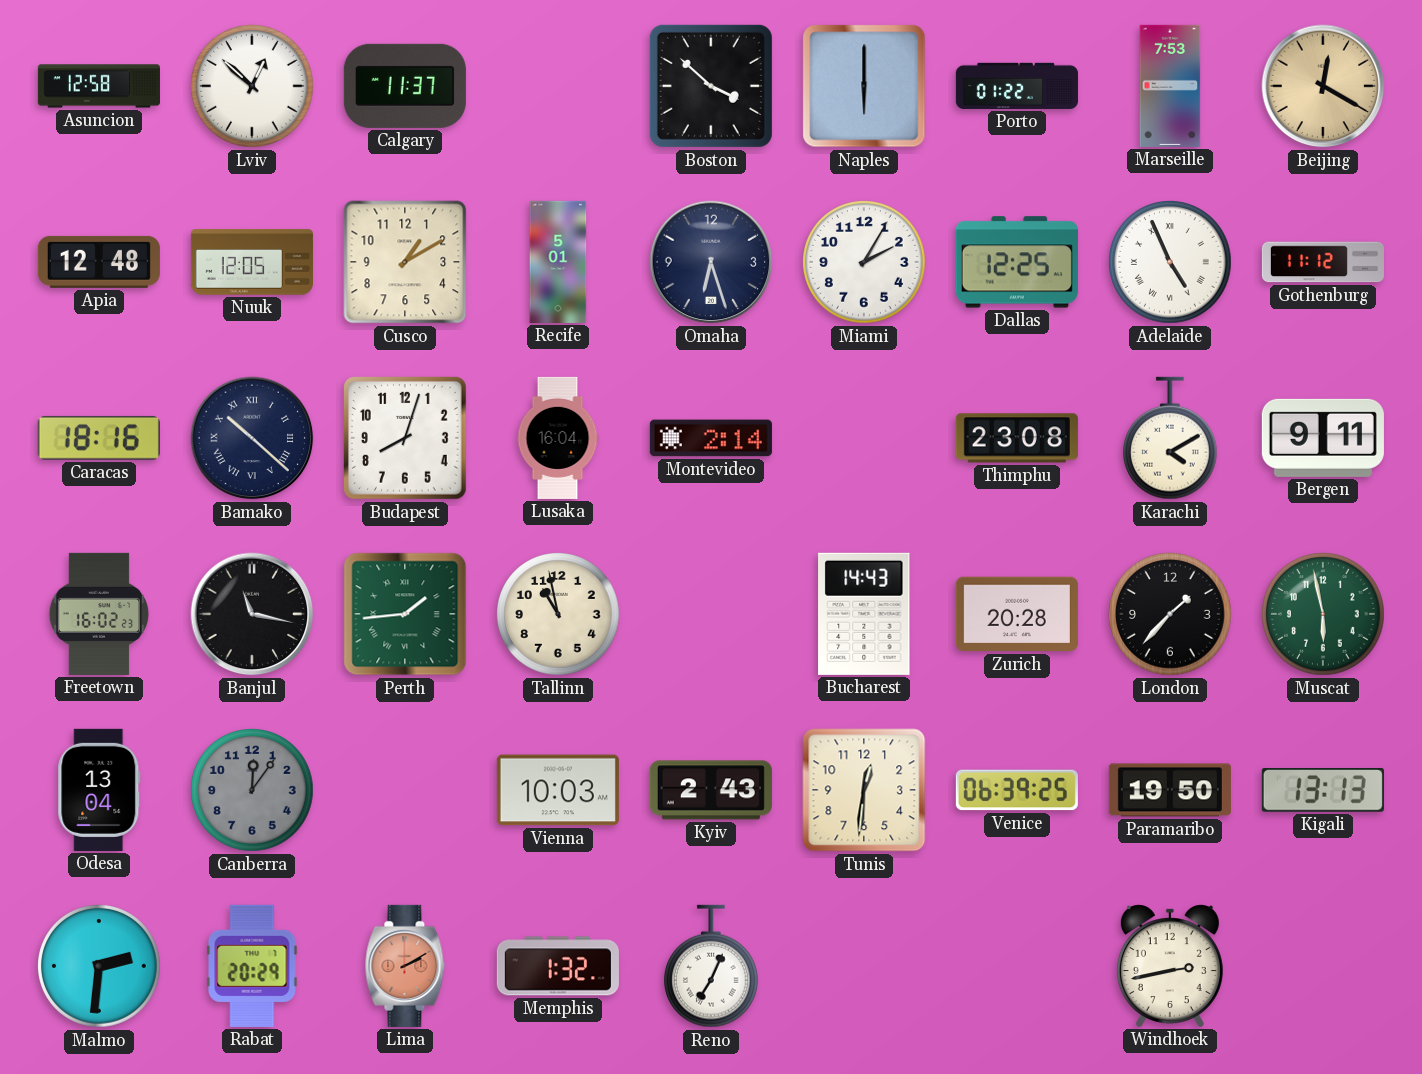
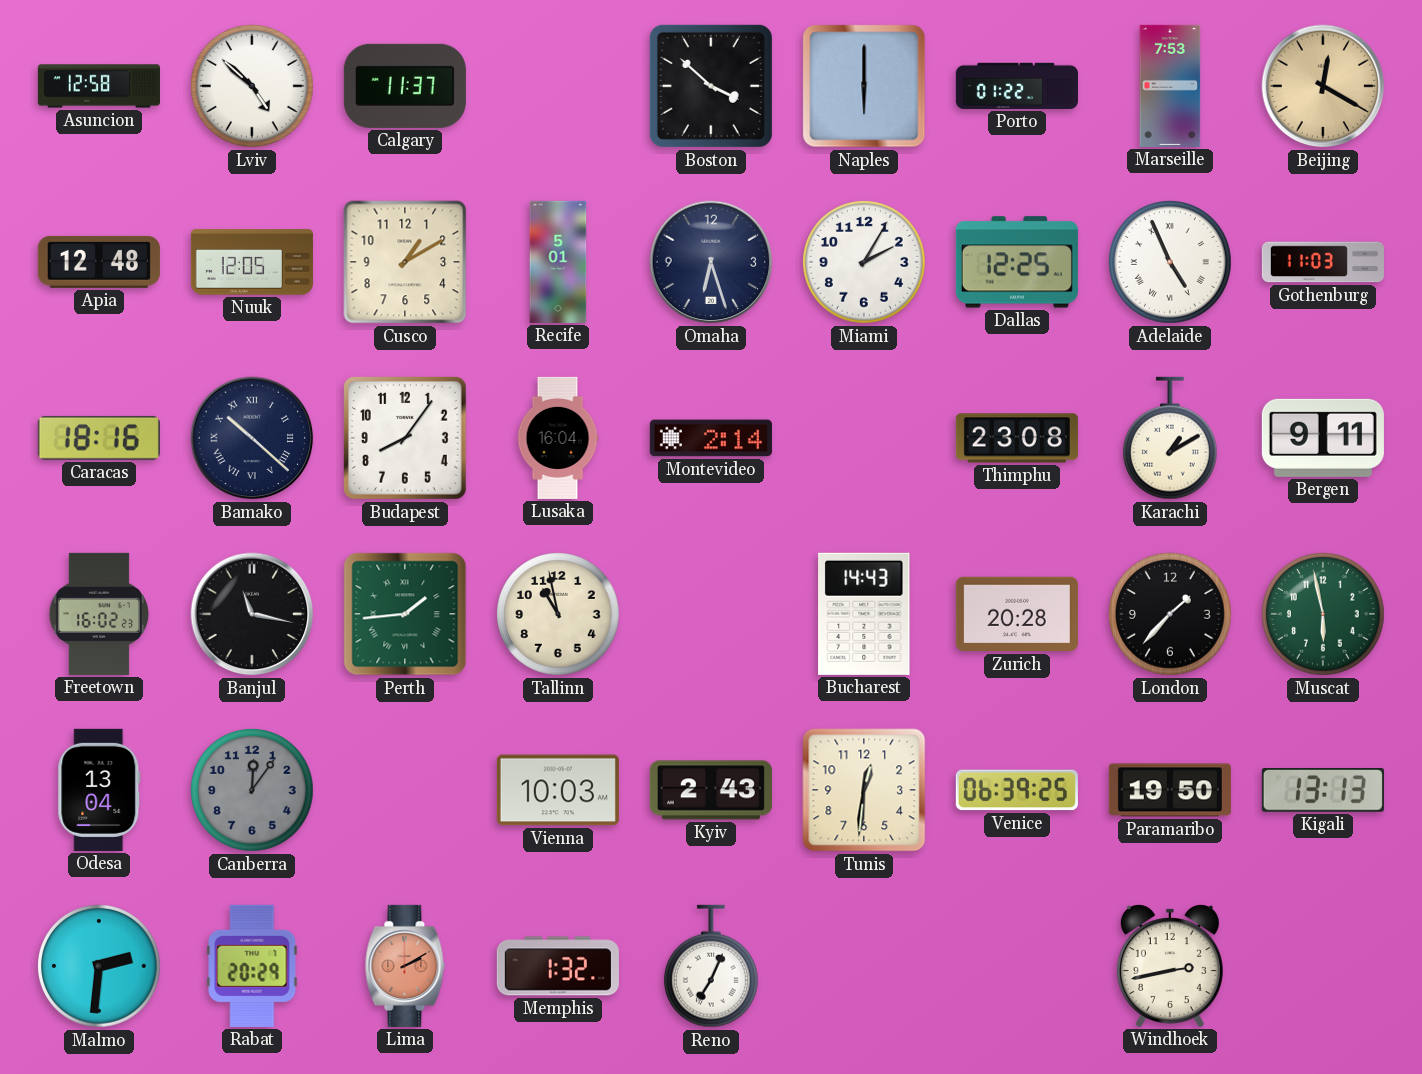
Lviv: 12:52 -> 4:52
Gothenburg: 11:12 -> 11:03
Budapest: 8:03 -> 8:06
Karachi: 4:10 -> 1:10
